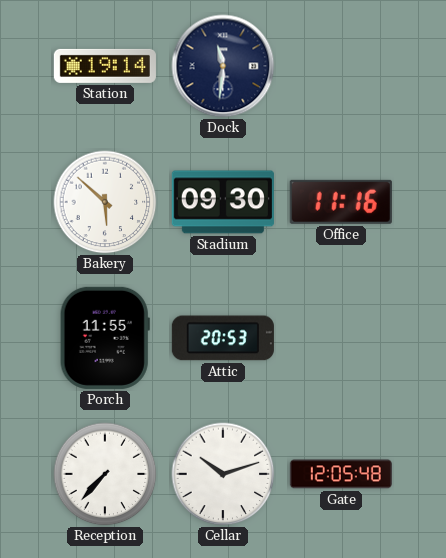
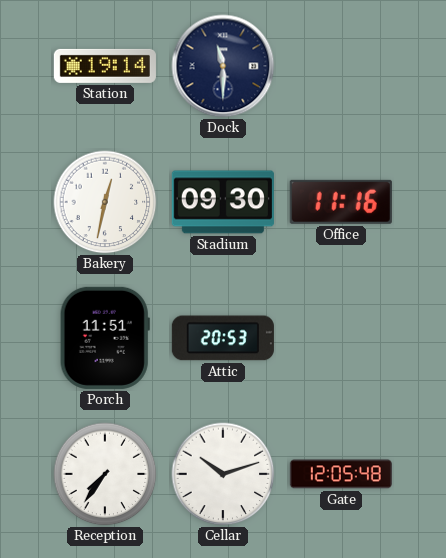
Dock: 11:31 -> 11:30
Bakery: 5:52 -> 12:32
Porch: 11:55 -> 11:51
Reception: 7:37 -> 7:36
